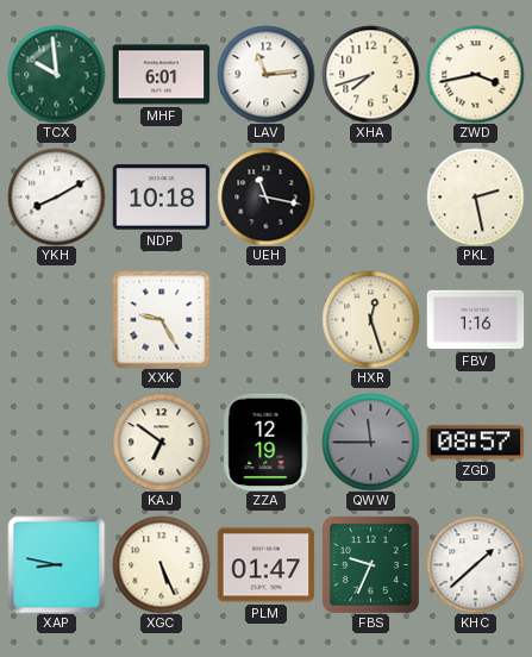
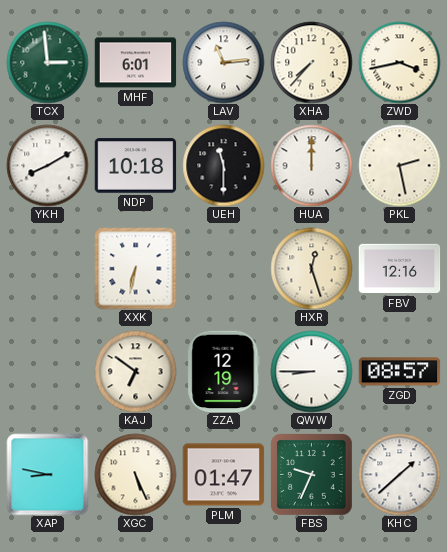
TCX: 9:59 -> 2:59
XHA: 7:42 -> 7:37
UEH: 11:17 -> 11:30
HUA: none -> 12:00
XXK: 9:25 -> 6:32
FBV: 1:16 -> 12:16
QWW: 11:45 -> 8:45
QWW dial: grey -> white
